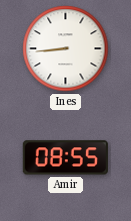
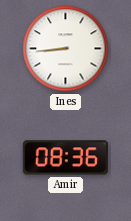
Amir: 08:55 -> 08:36
